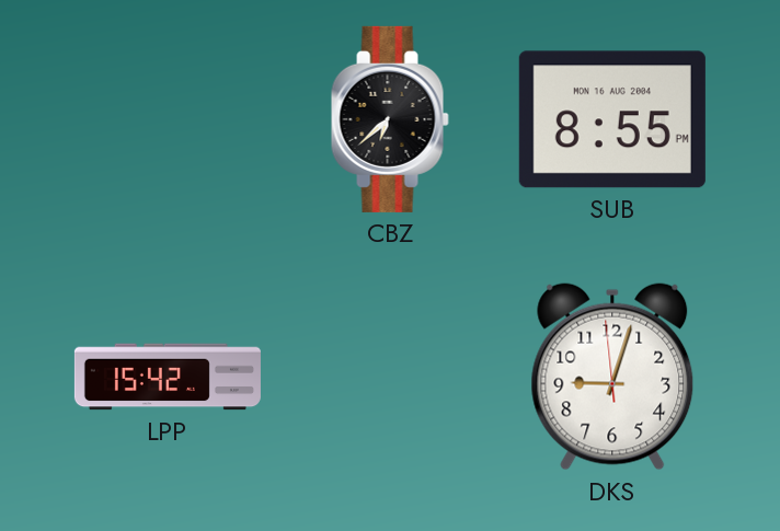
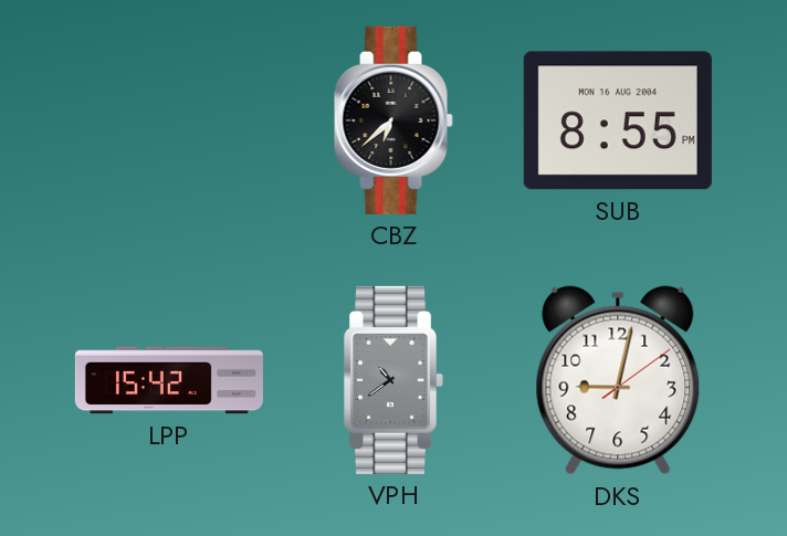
VPH: none -> 10:39
DKS: 9:02:59 -> 9:02:09
